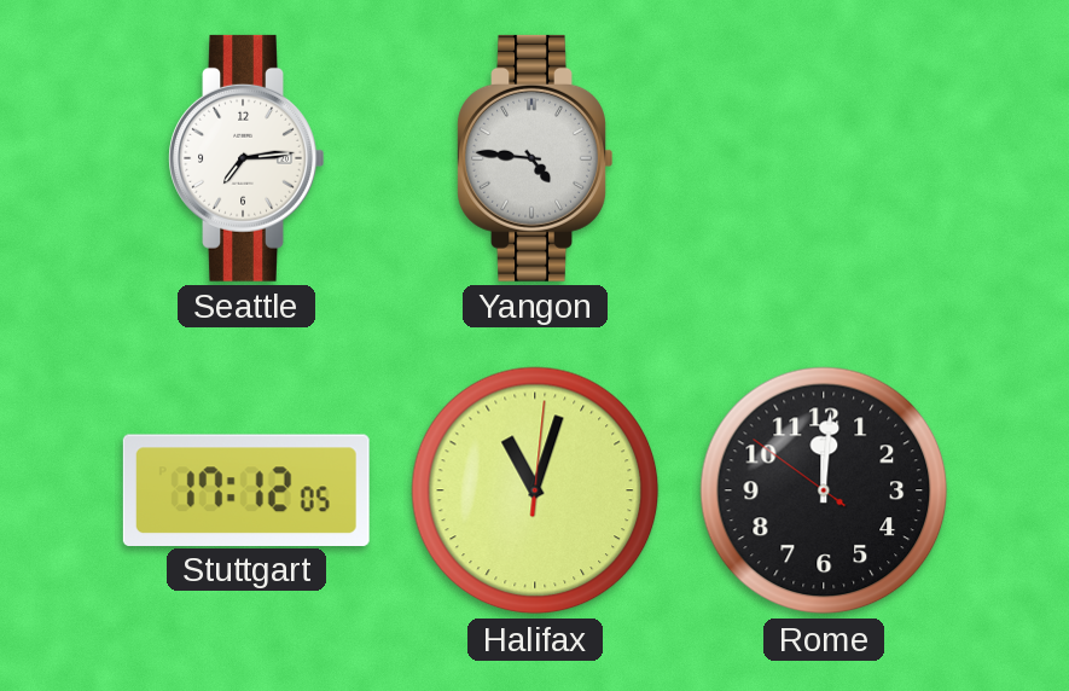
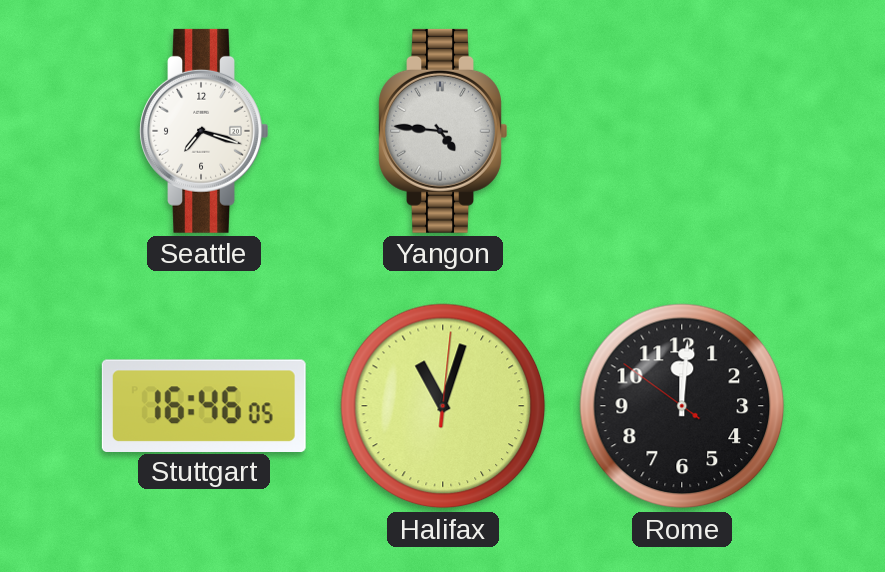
Seattle: 7:14 -> 7:18
Stuttgart: 17:12 -> 16:46
